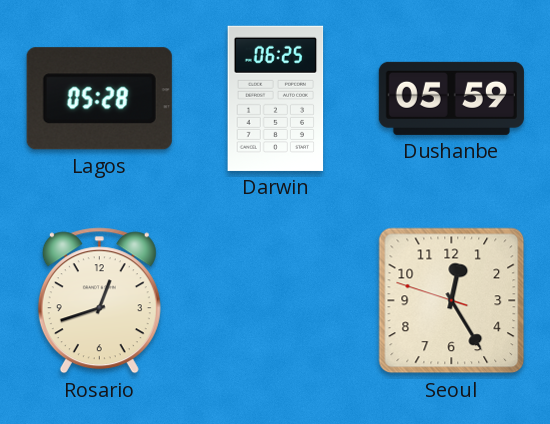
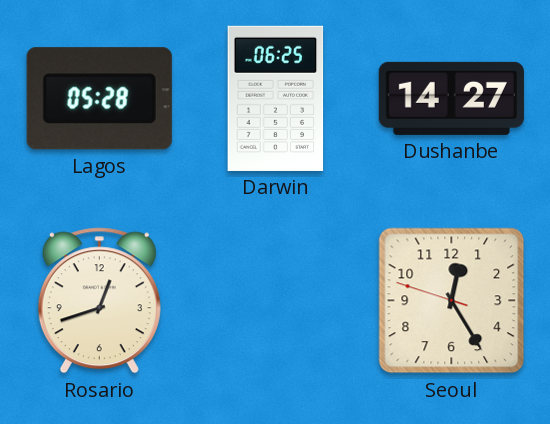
Dushanbe: 05:59 -> 14:27
